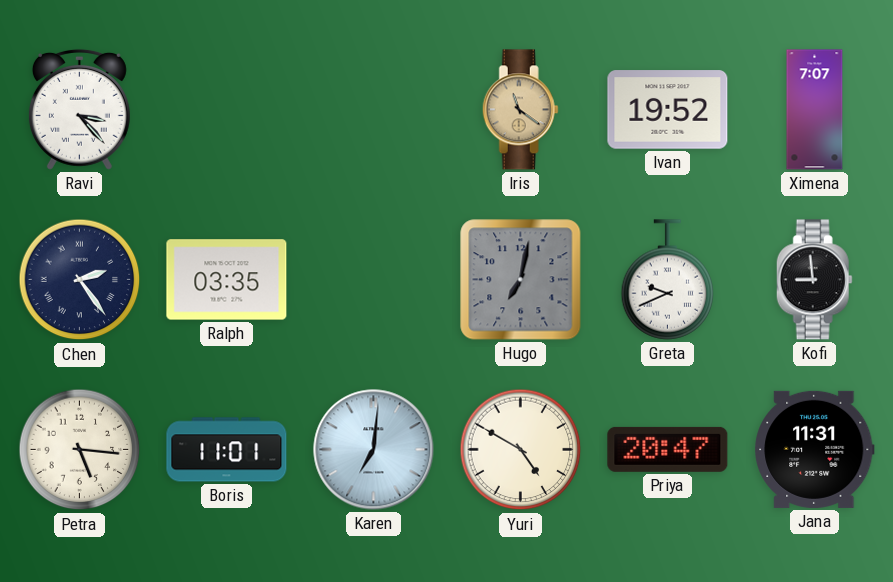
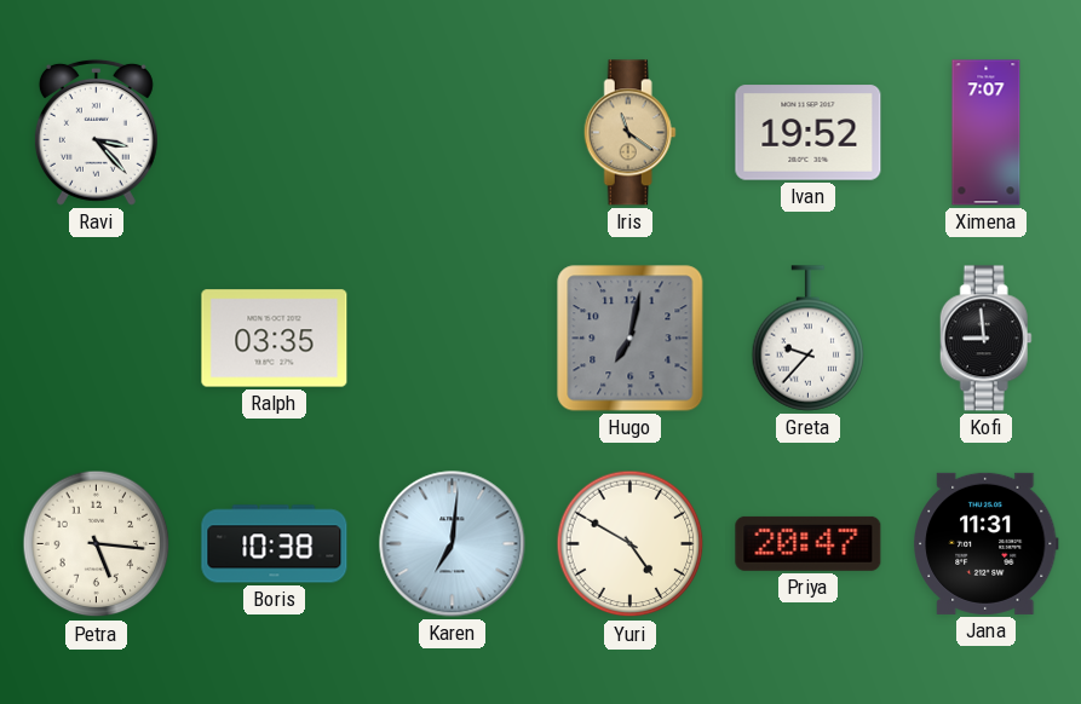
Chen: 2:24 -> none
Greta: 9:41 -> 9:37
Boris: 11:01 -> 10:38
